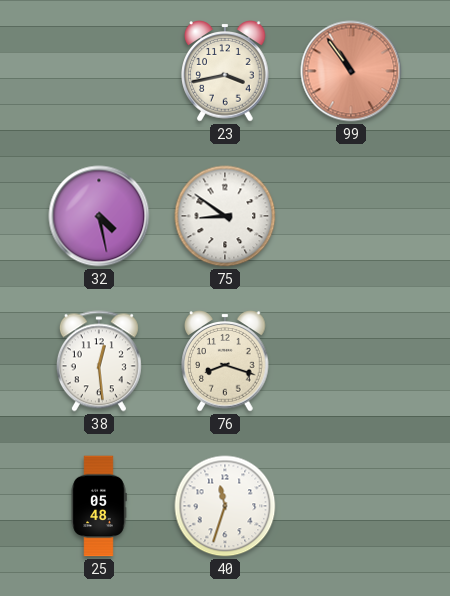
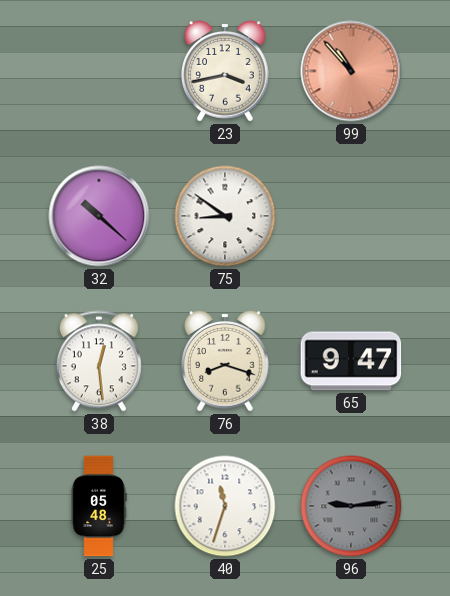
99: 10:54 -> 10:53
32: 4:28 -> 10:22
65: none -> 9:47
96: none -> 9:14
